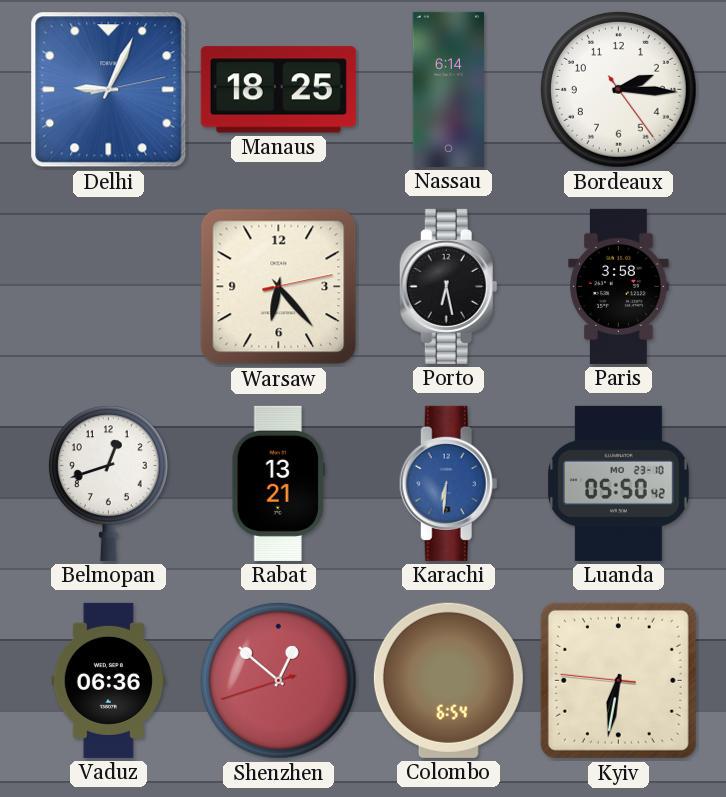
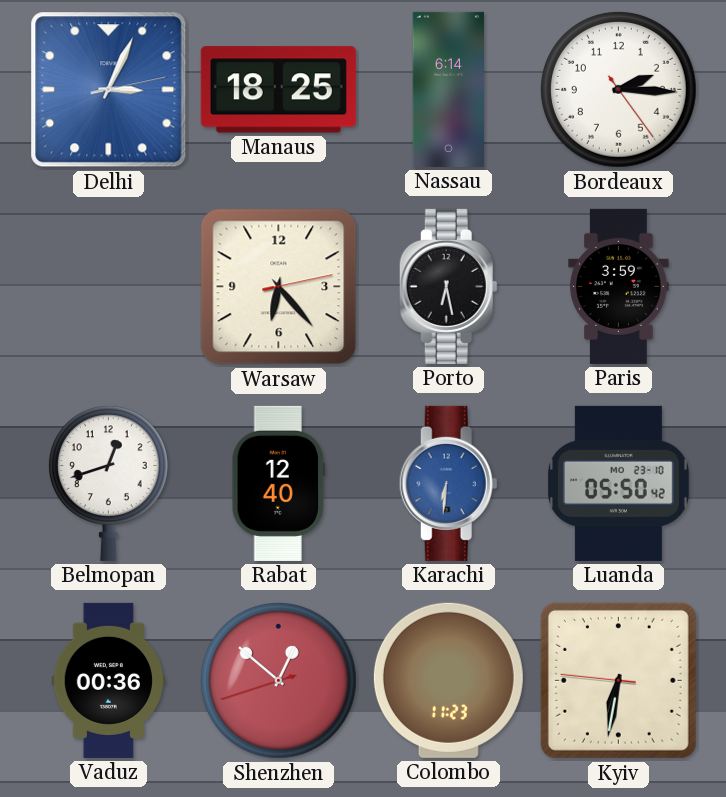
Delhi: 9:04 -> 3:04
Paris: 3:58 -> 3:59
Rabat: 13:21 -> 12:40
Vaduz: 06:36 -> 00:36
Colombo: 6:54 -> 11:23
